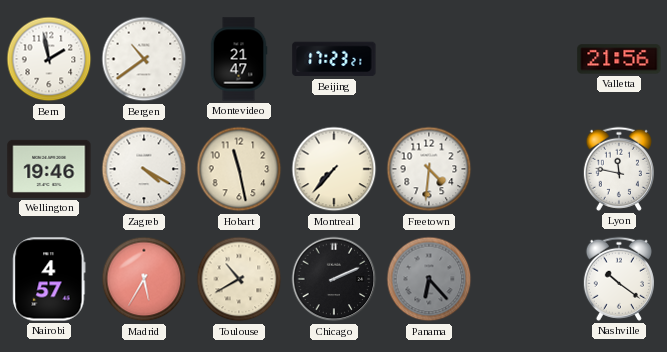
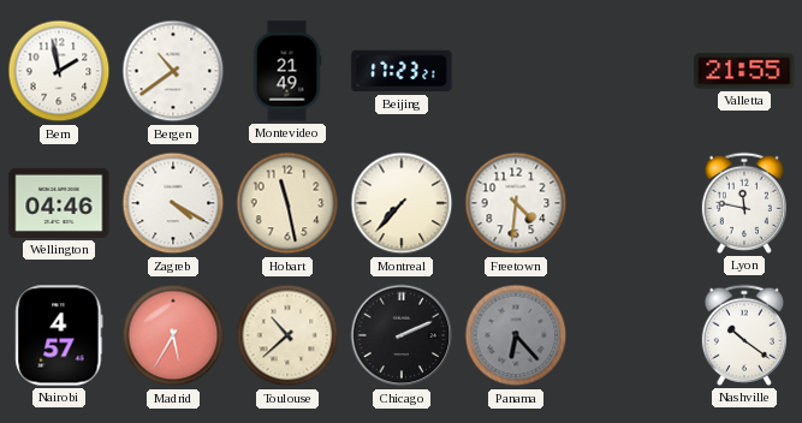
Montevideo: 21:47 -> 21:49
Valletta: 21:56 -> 21:55
Wellington: 19:46 -> 04:46
Toulouse: 10:40 -> 10:38
